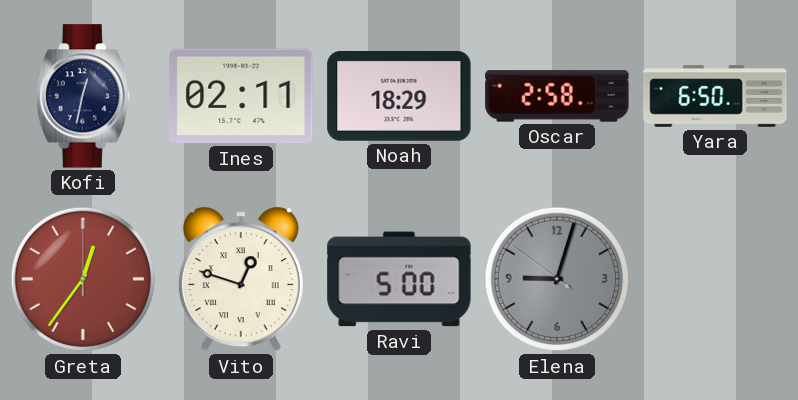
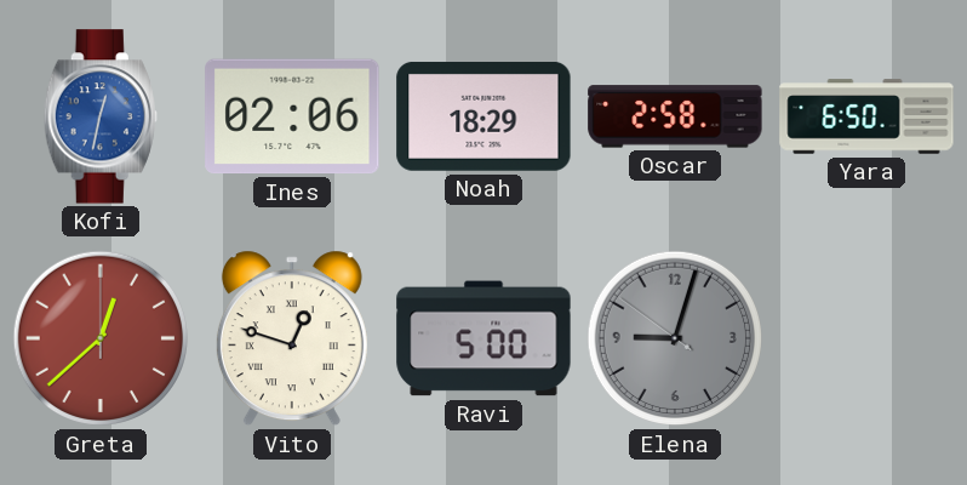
Kofi dial: navy -> blue
Ines: 02:11 -> 02:06
Greta: 12:36 -> 12:38
